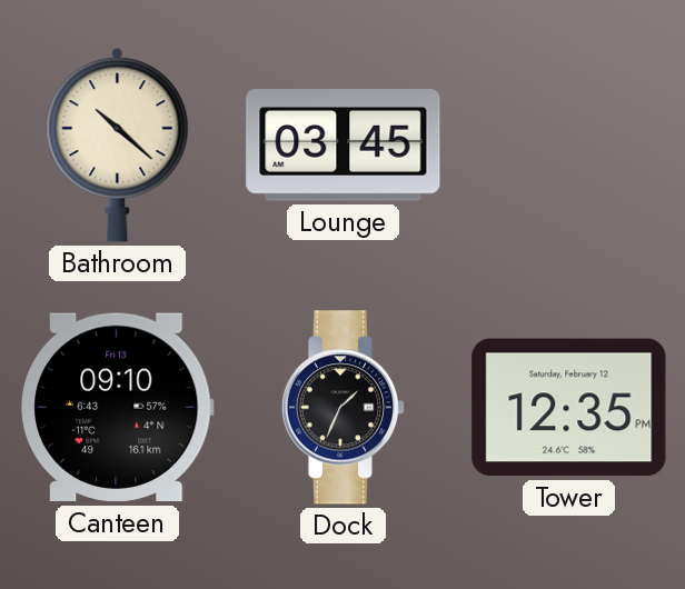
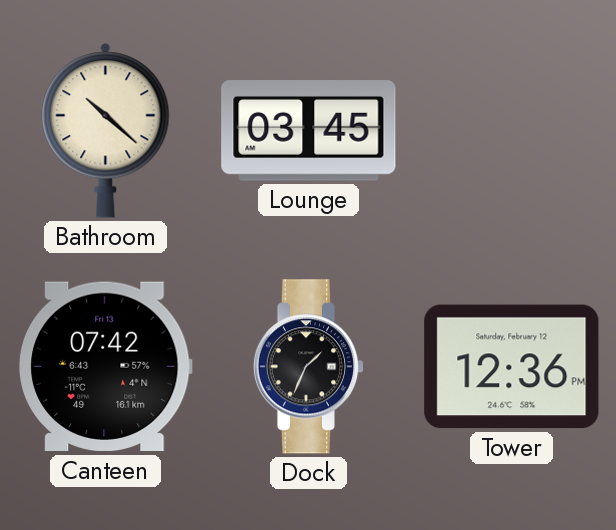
Canteen: 09:10 -> 07:42
Tower: 12:35 -> 12:36
